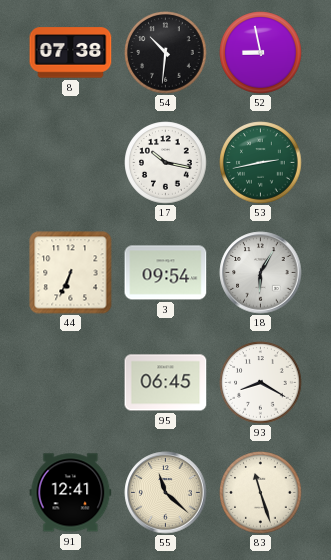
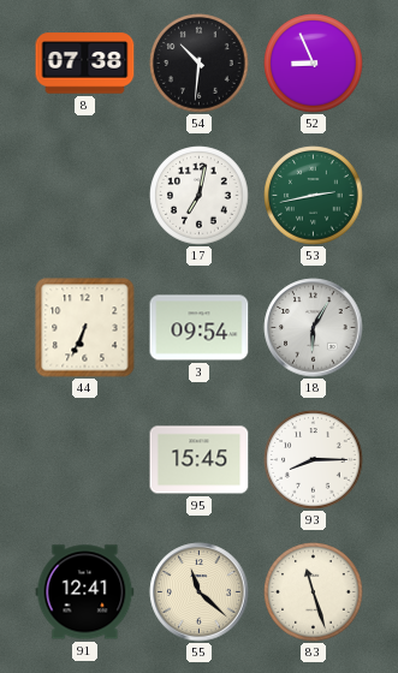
52: 8:58 -> 8:56
17: 10:17 -> 7:02
95: 06:45 -> 15:45
93: 8:20 -> 8:15
